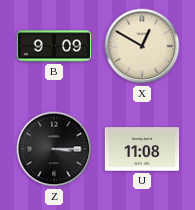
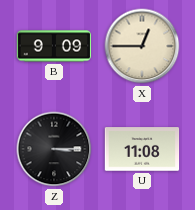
X: 12:50 -> 12:45
